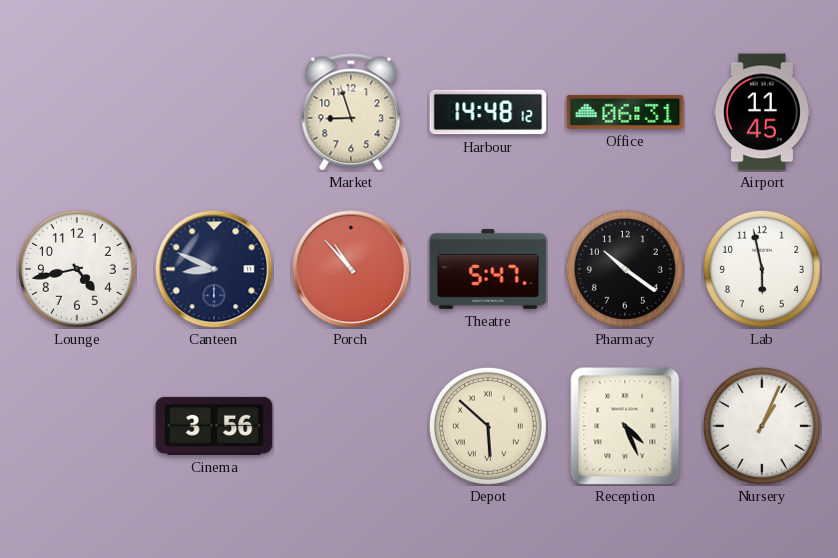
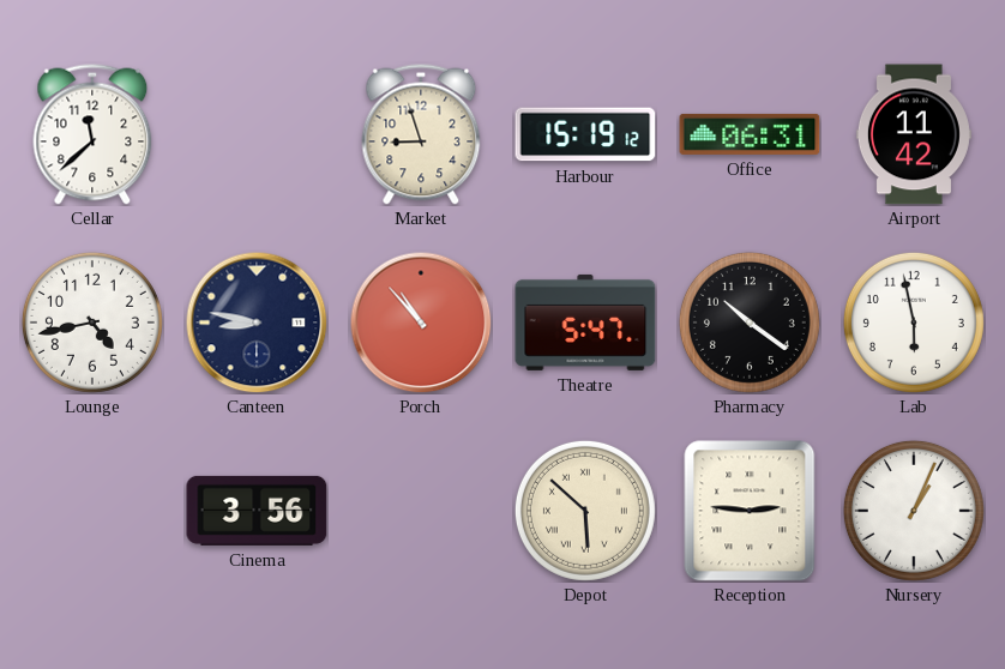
Cellar: none -> 11:38
Harbour: 14:48 -> 15:19
Airport: 11:45 -> 11:42
Canteen: 8:49 -> 8:47
Reception: 4:26 -> 2:46
